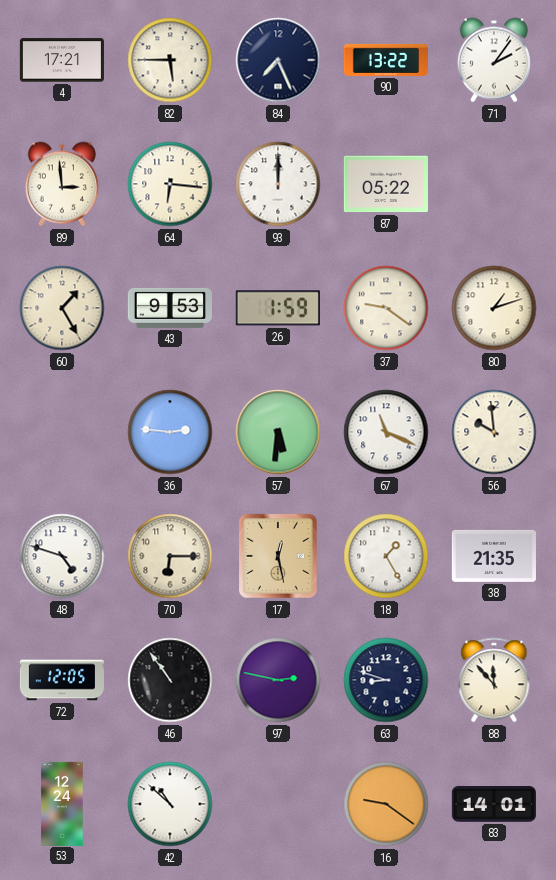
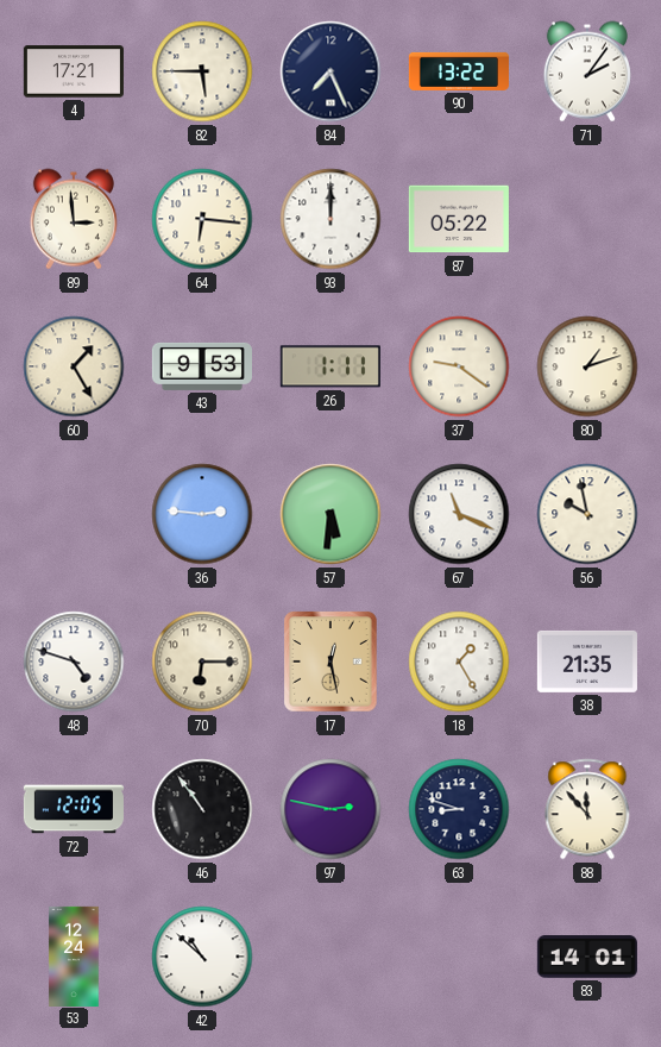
26: 1:59 -> 1:11
56: 9:59 -> 9:58
16: 9:21 -> none
